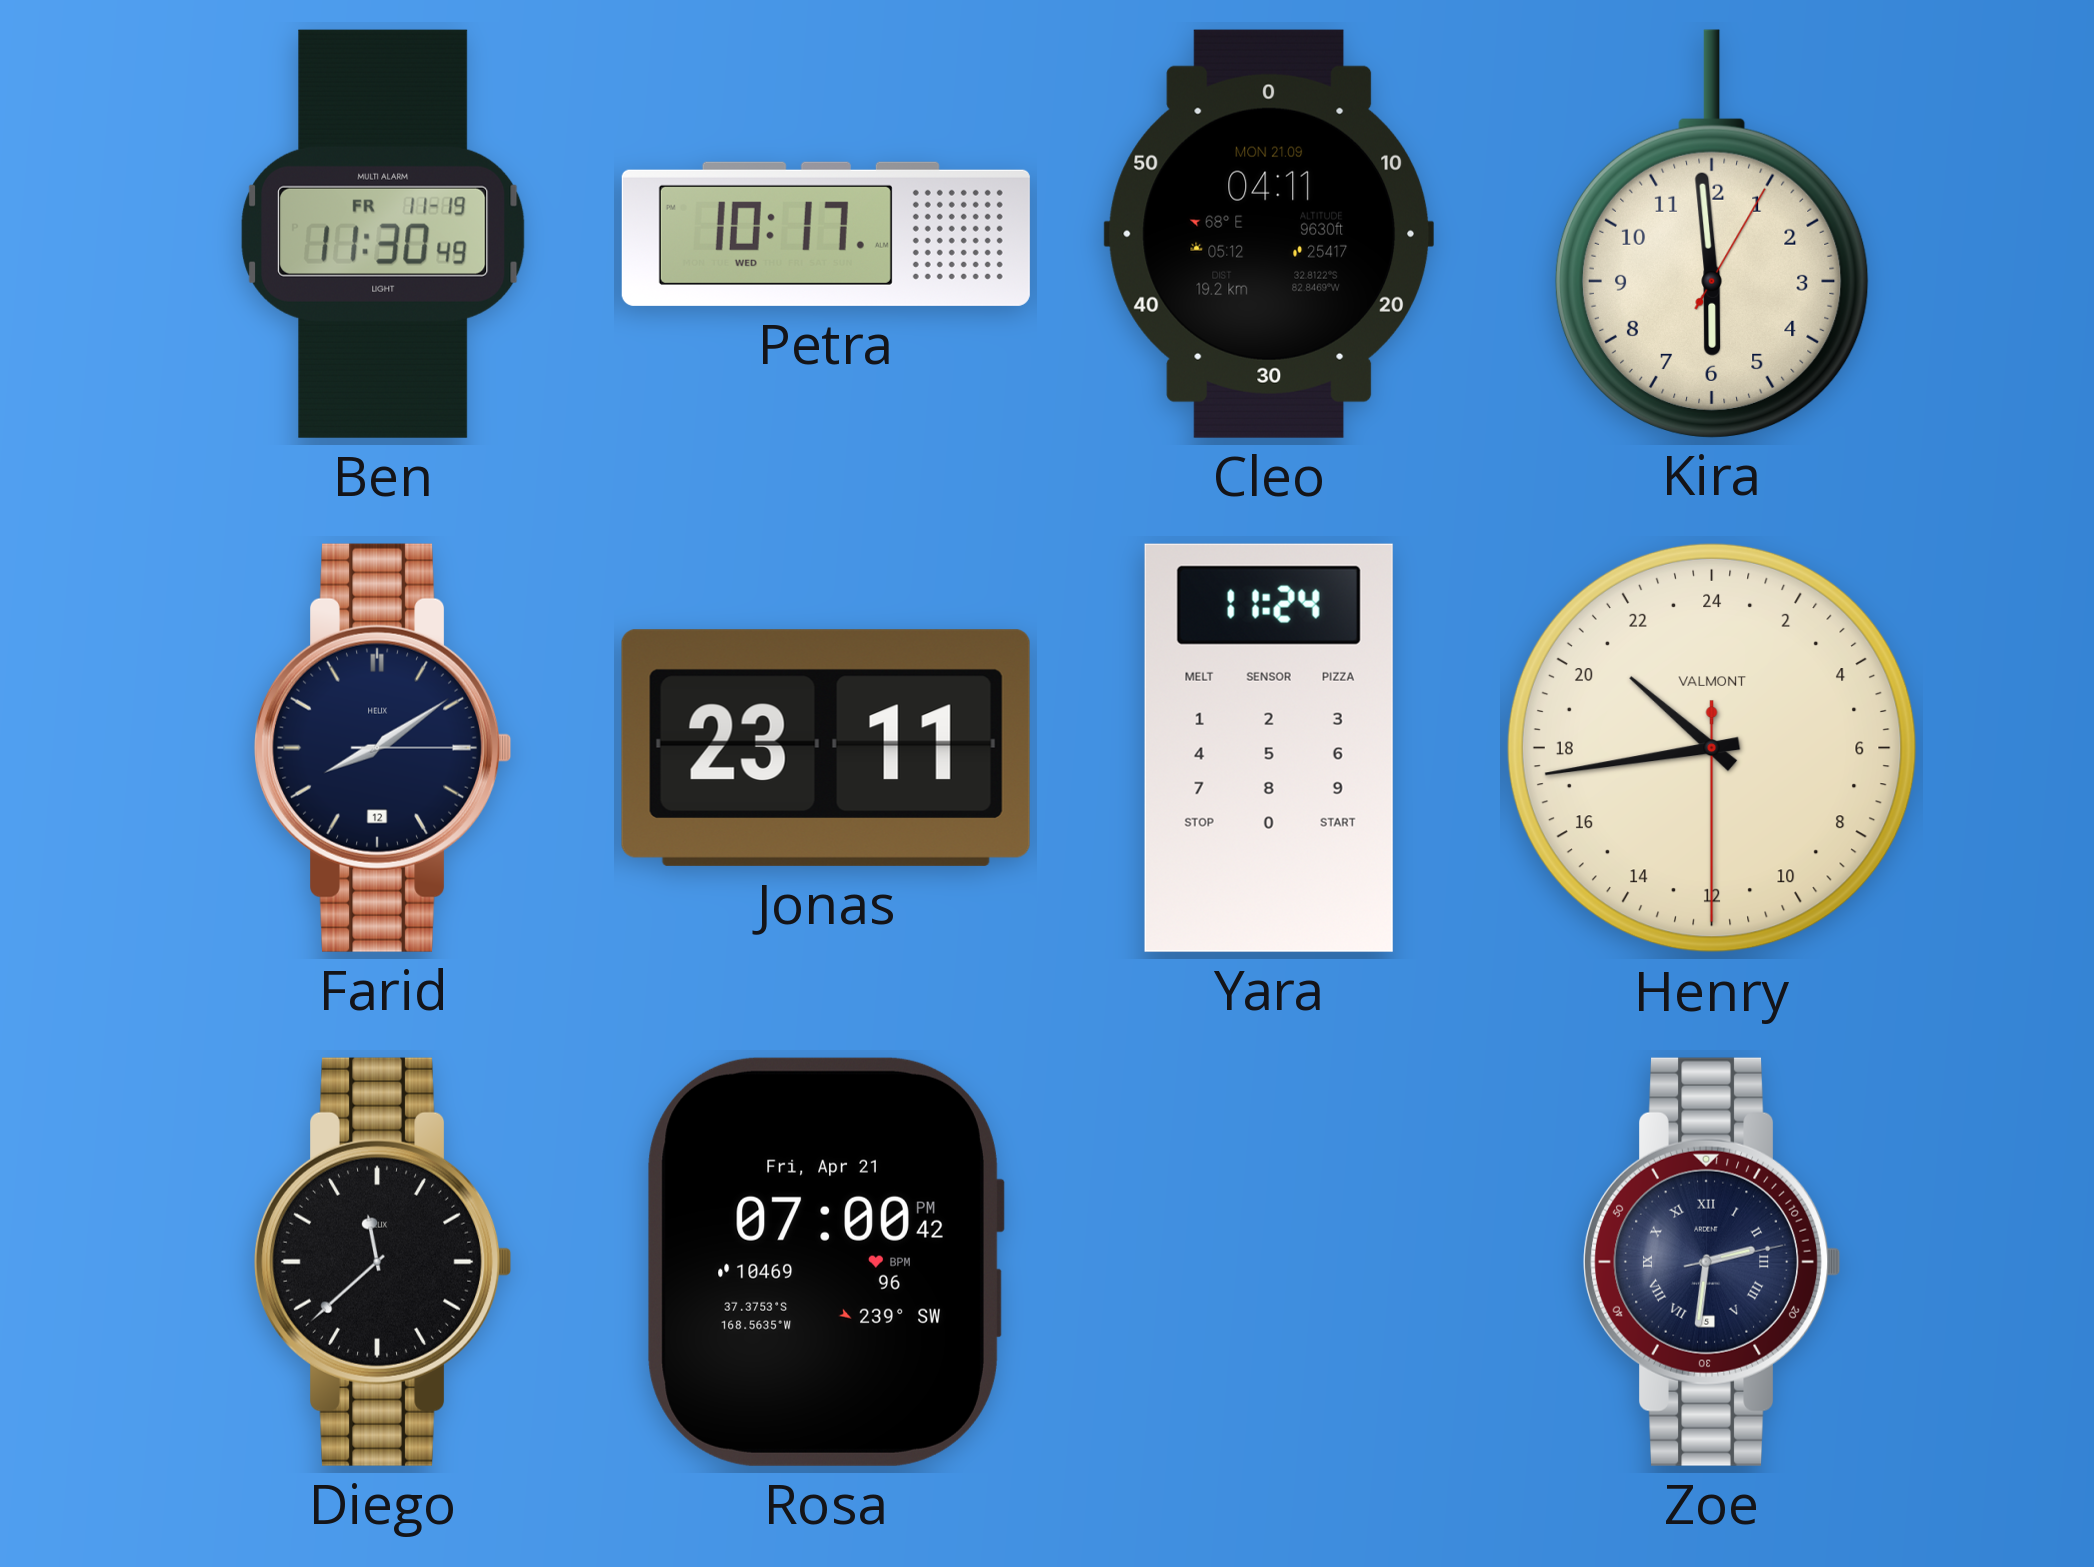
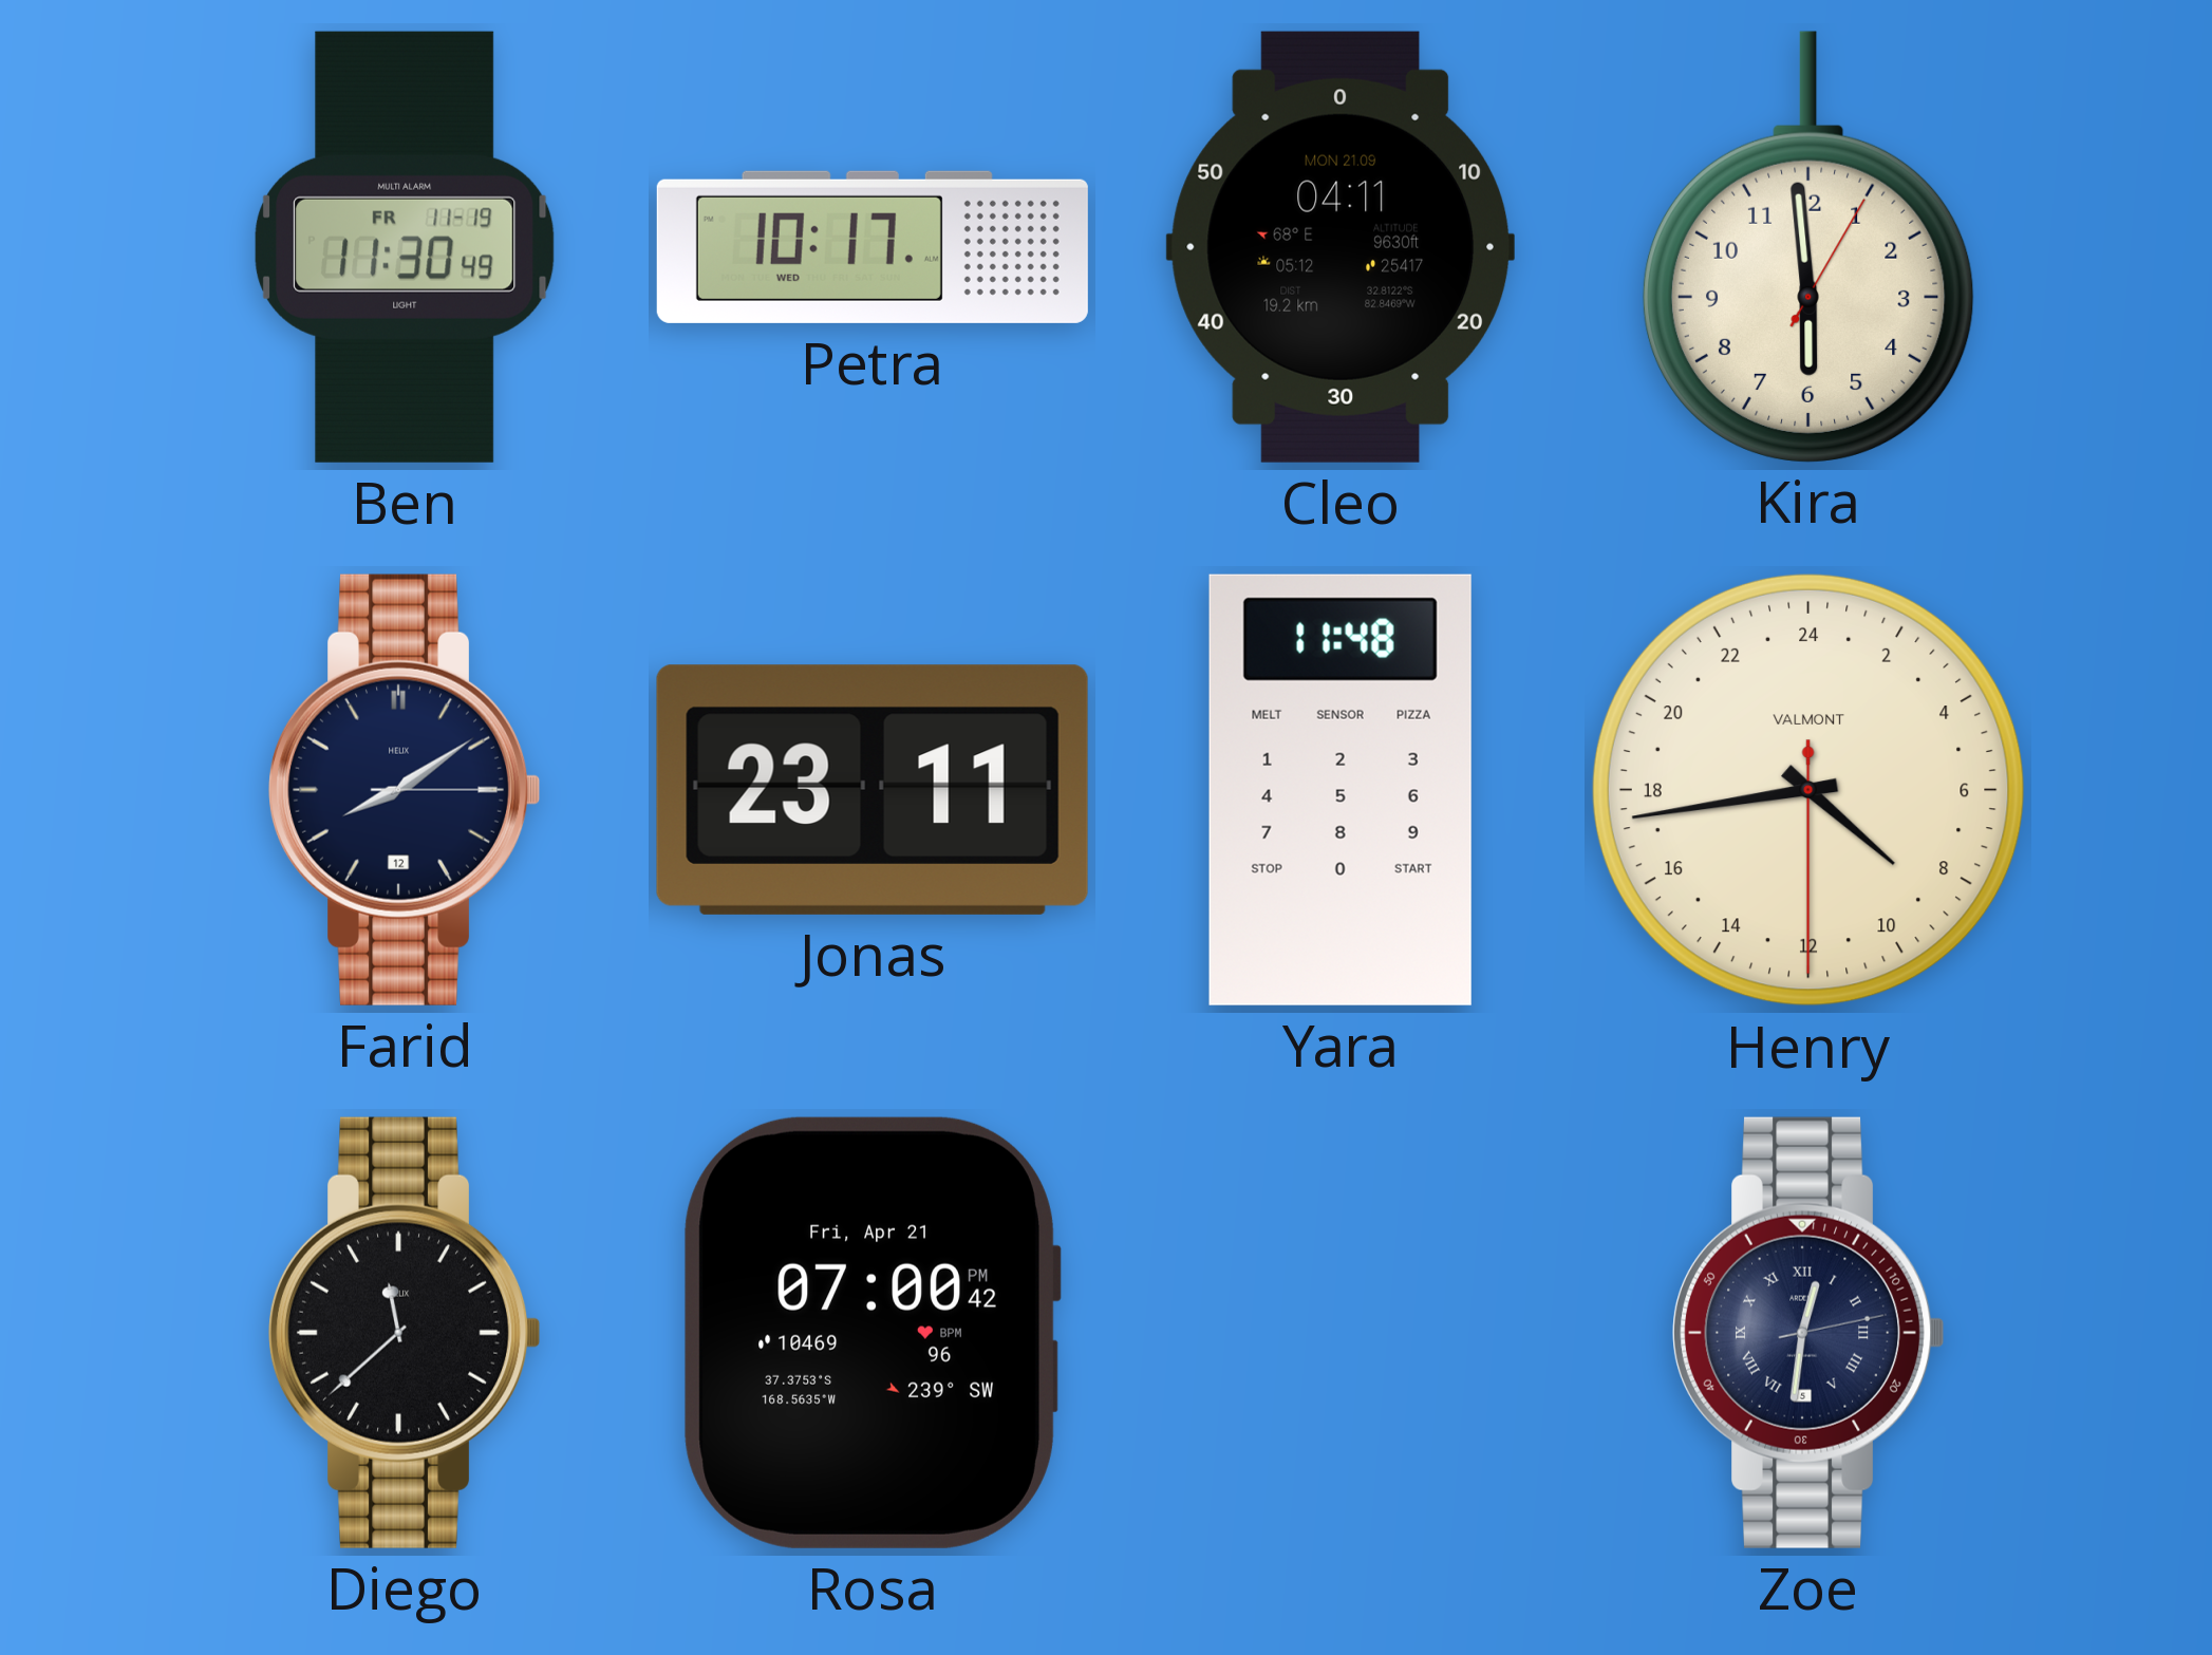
Yara: 11:24 -> 11:48
Henry: 20:43 -> 8:43
Zoe: 2:31 -> 12:31
